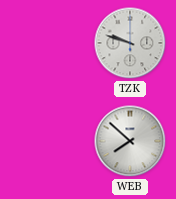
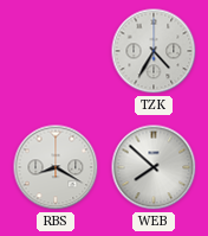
TZK: 9:48 -> 4:35
RBS: none -> 8:20
